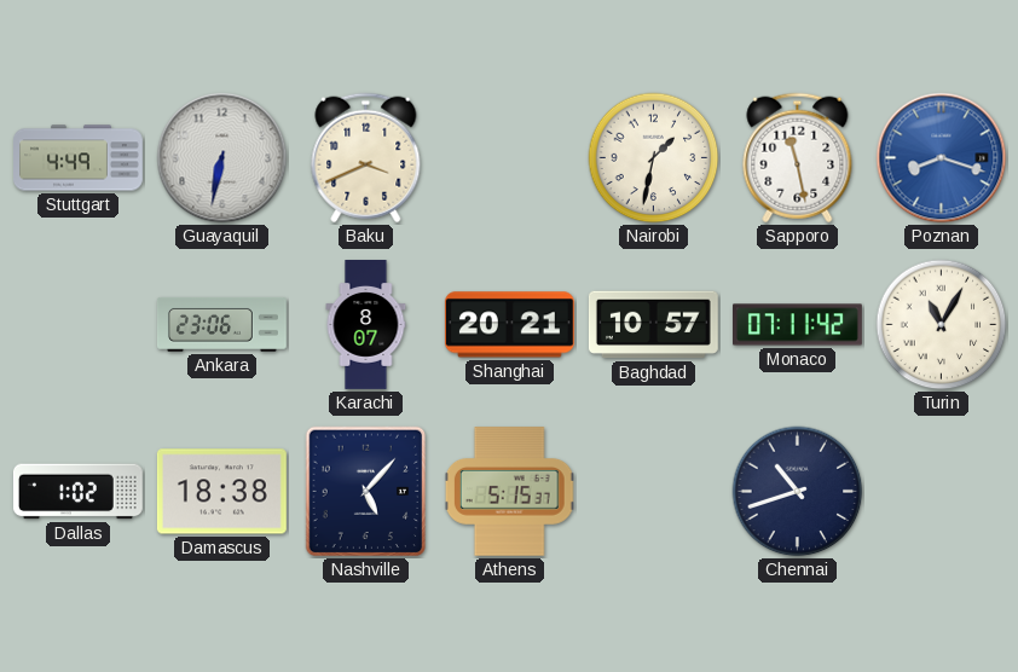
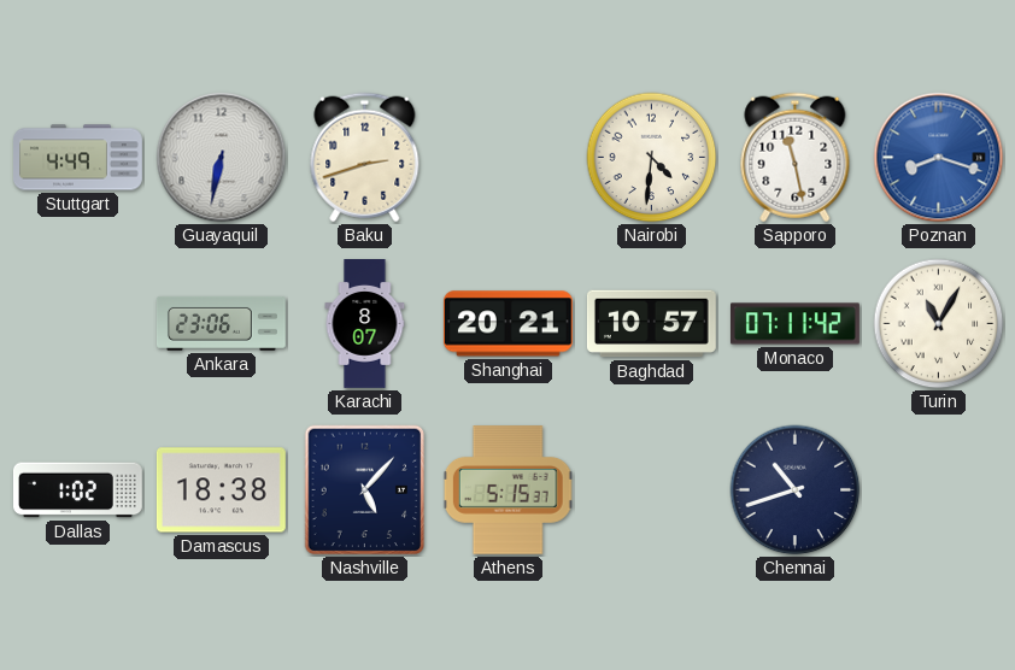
Baku: 3:41 -> 2:42
Nairobi: 1:32 -> 4:31
